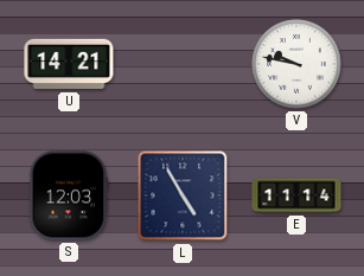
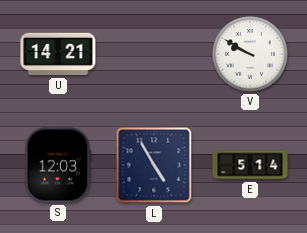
V: 9:47 -> 9:50
E: 11:14 -> 5:14
